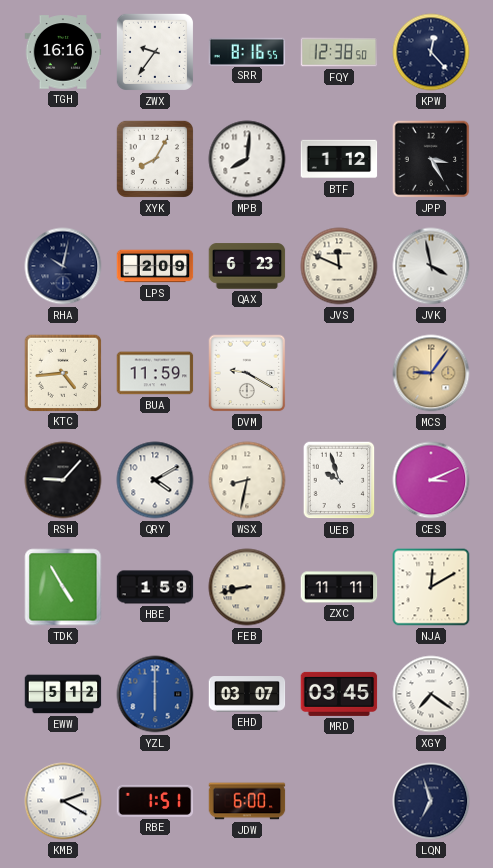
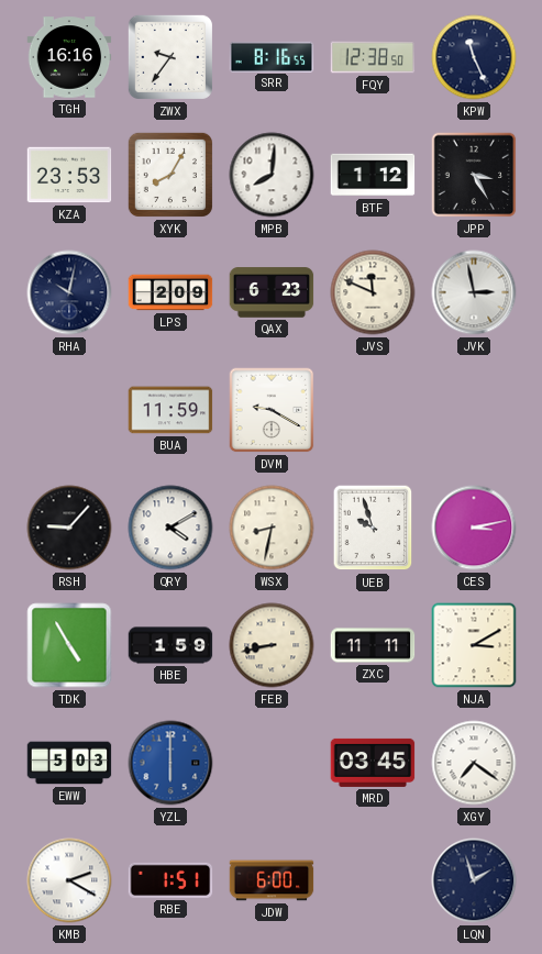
KPW: 12:23 -> 11:26
KZA: none -> 23:53
JVK: 3:58 -> 2:58
KTC: 4:44 -> none
MCS: 9:06 -> none
CES: 3:11 -> 3:13
NJA: 12:10 -> 3:10
EWW: 5:12 -> 5:03
EHD: 03:07 -> none
LQN: 6:57 -> 1:57
